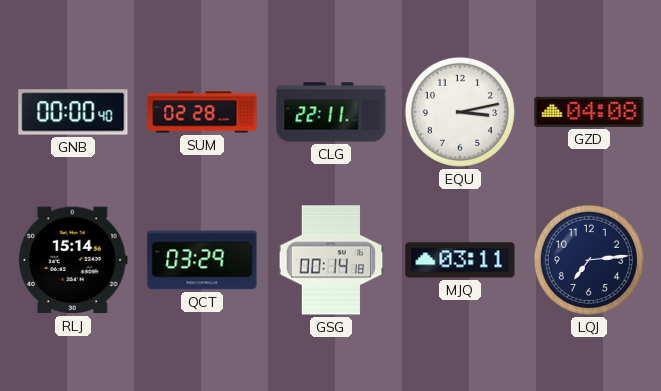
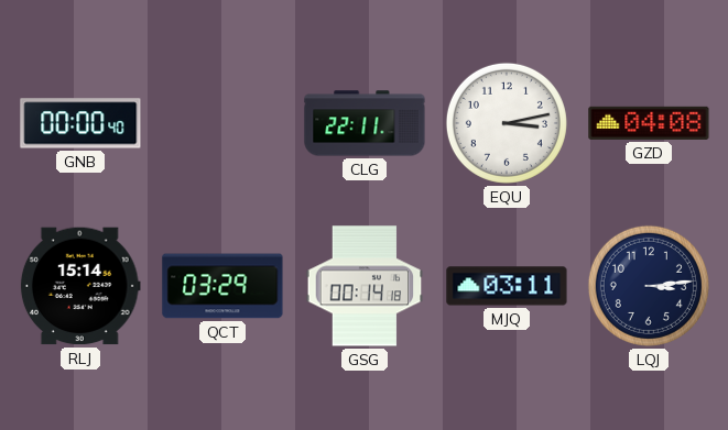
SUM: 02:28 -> none
LQJ: 7:14 -> 3:14
